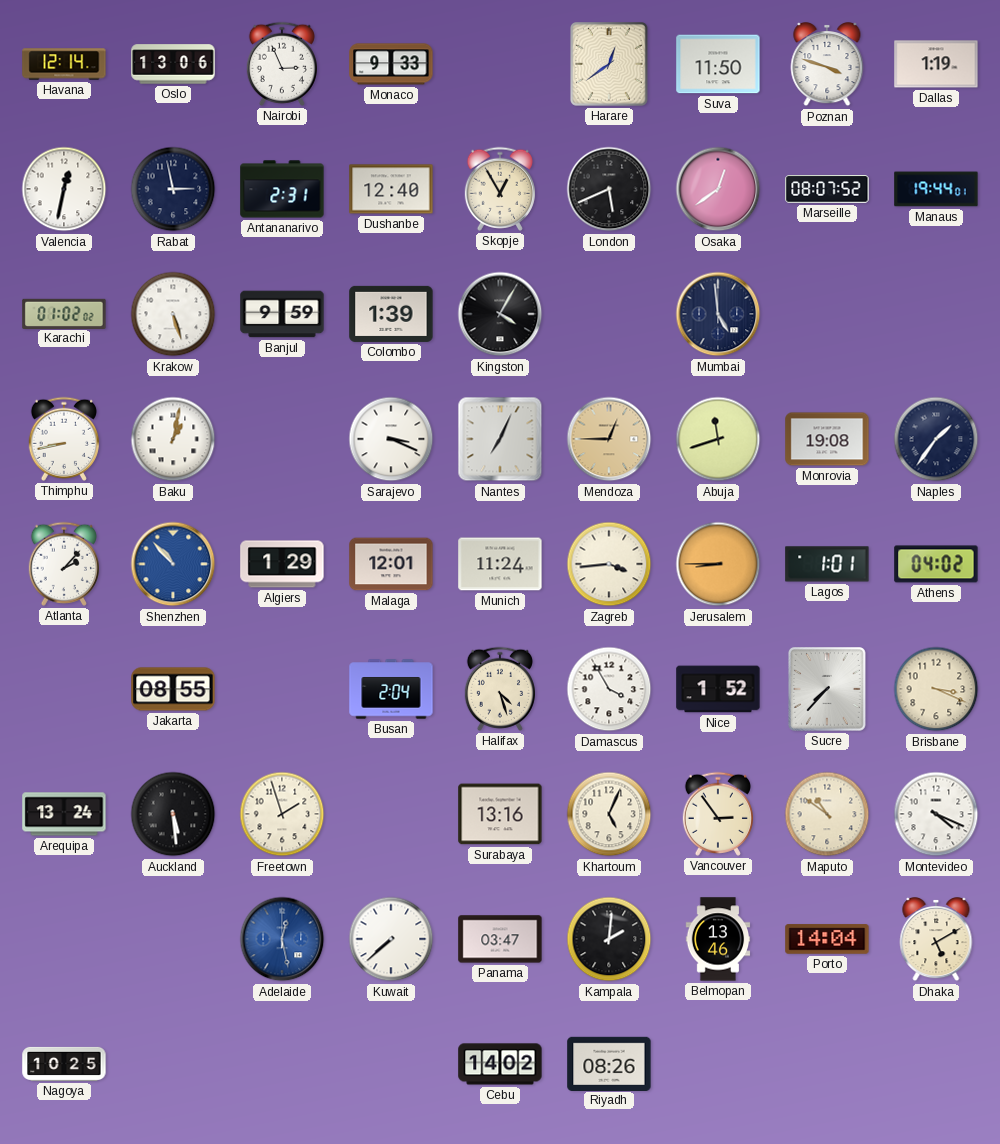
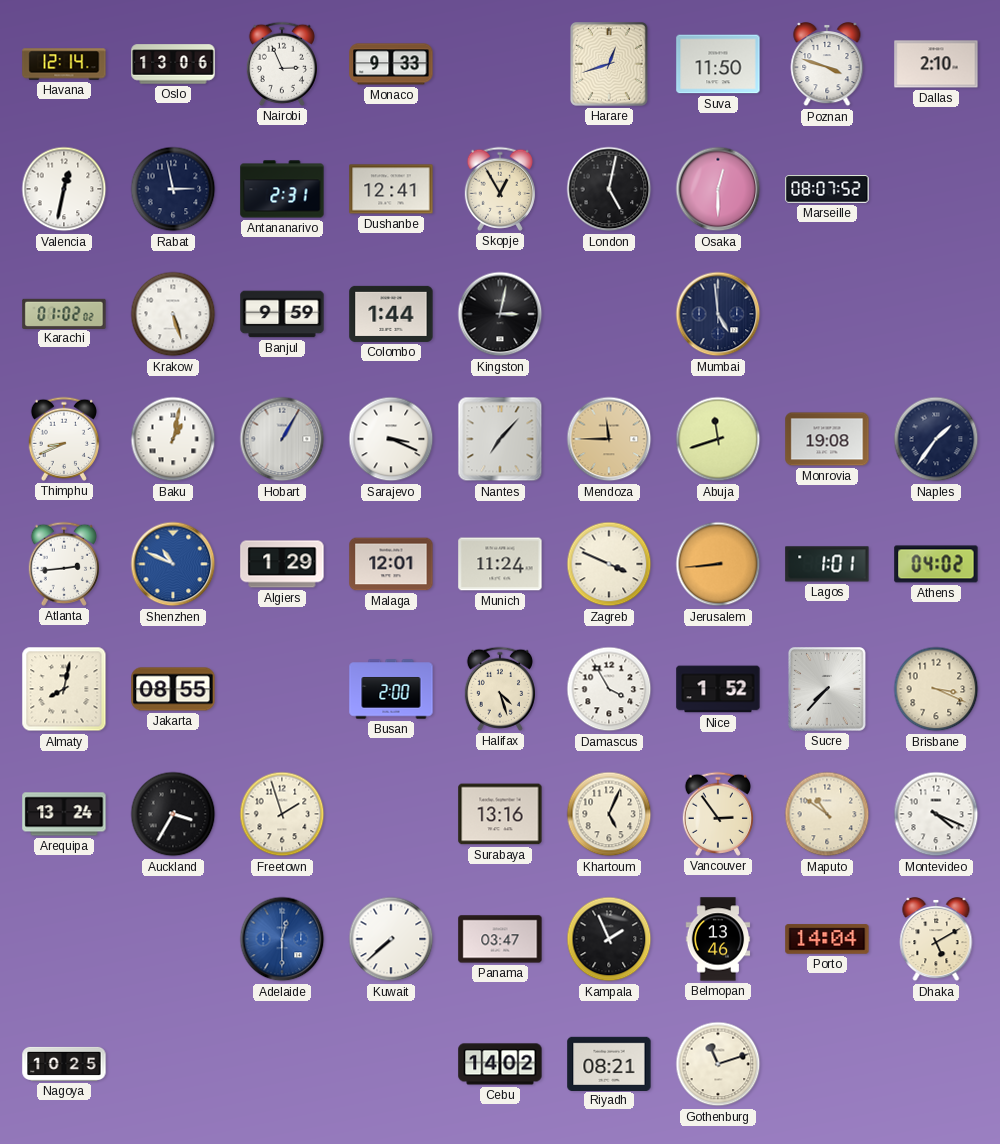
Harare: 12:39 -> 12:42
Dallas: 1:19 -> 2:10
Dushanbe: 12:40 -> 12:41
London: 5:41 -> 5:02
Osaka: 12:39 -> 12:30
Manaus: 19:44 -> none
Colombo: 1:39 -> 1:44
Kingston: 4:05 -> 3:02
Thimphu: 8:43 -> 8:41
Hobart: none -> 1:05
Nantes: 7:04 -> 7:07
Mendoza: 12:45 -> 11:45
Atlanta: 2:07 -> 2:44
Shenzhen: 10:53 -> 10:49
Zagreb: 3:44 -> 3:49
Jerusalem: 8:45 -> 8:44
Almaty: none -> 8:02
Busan: 2:04 -> 2:00
Auckland: 5:29 -> 3:35
Adelaide: 12:28 -> 12:30
Kampala: 2:01 -> 1:56
Riyadh: 08:26 -> 08:21
Gothenburg: none -> 11:12
